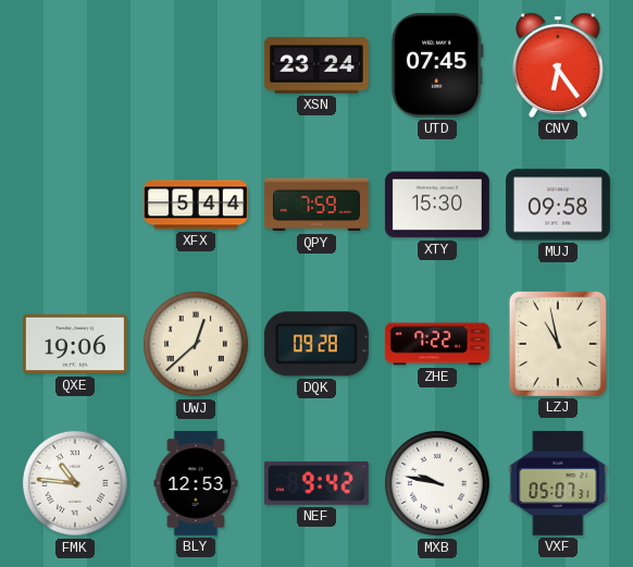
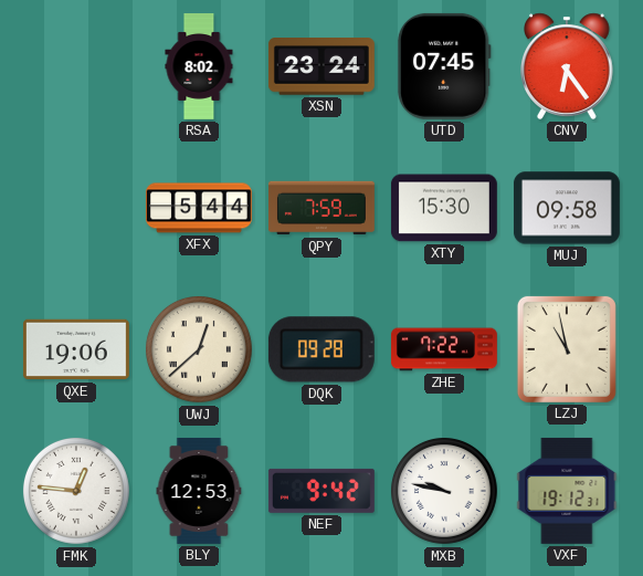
RSA: none -> 8:02
FMK: 10:46 -> 12:46
VXF: 05:07 -> 19:12
